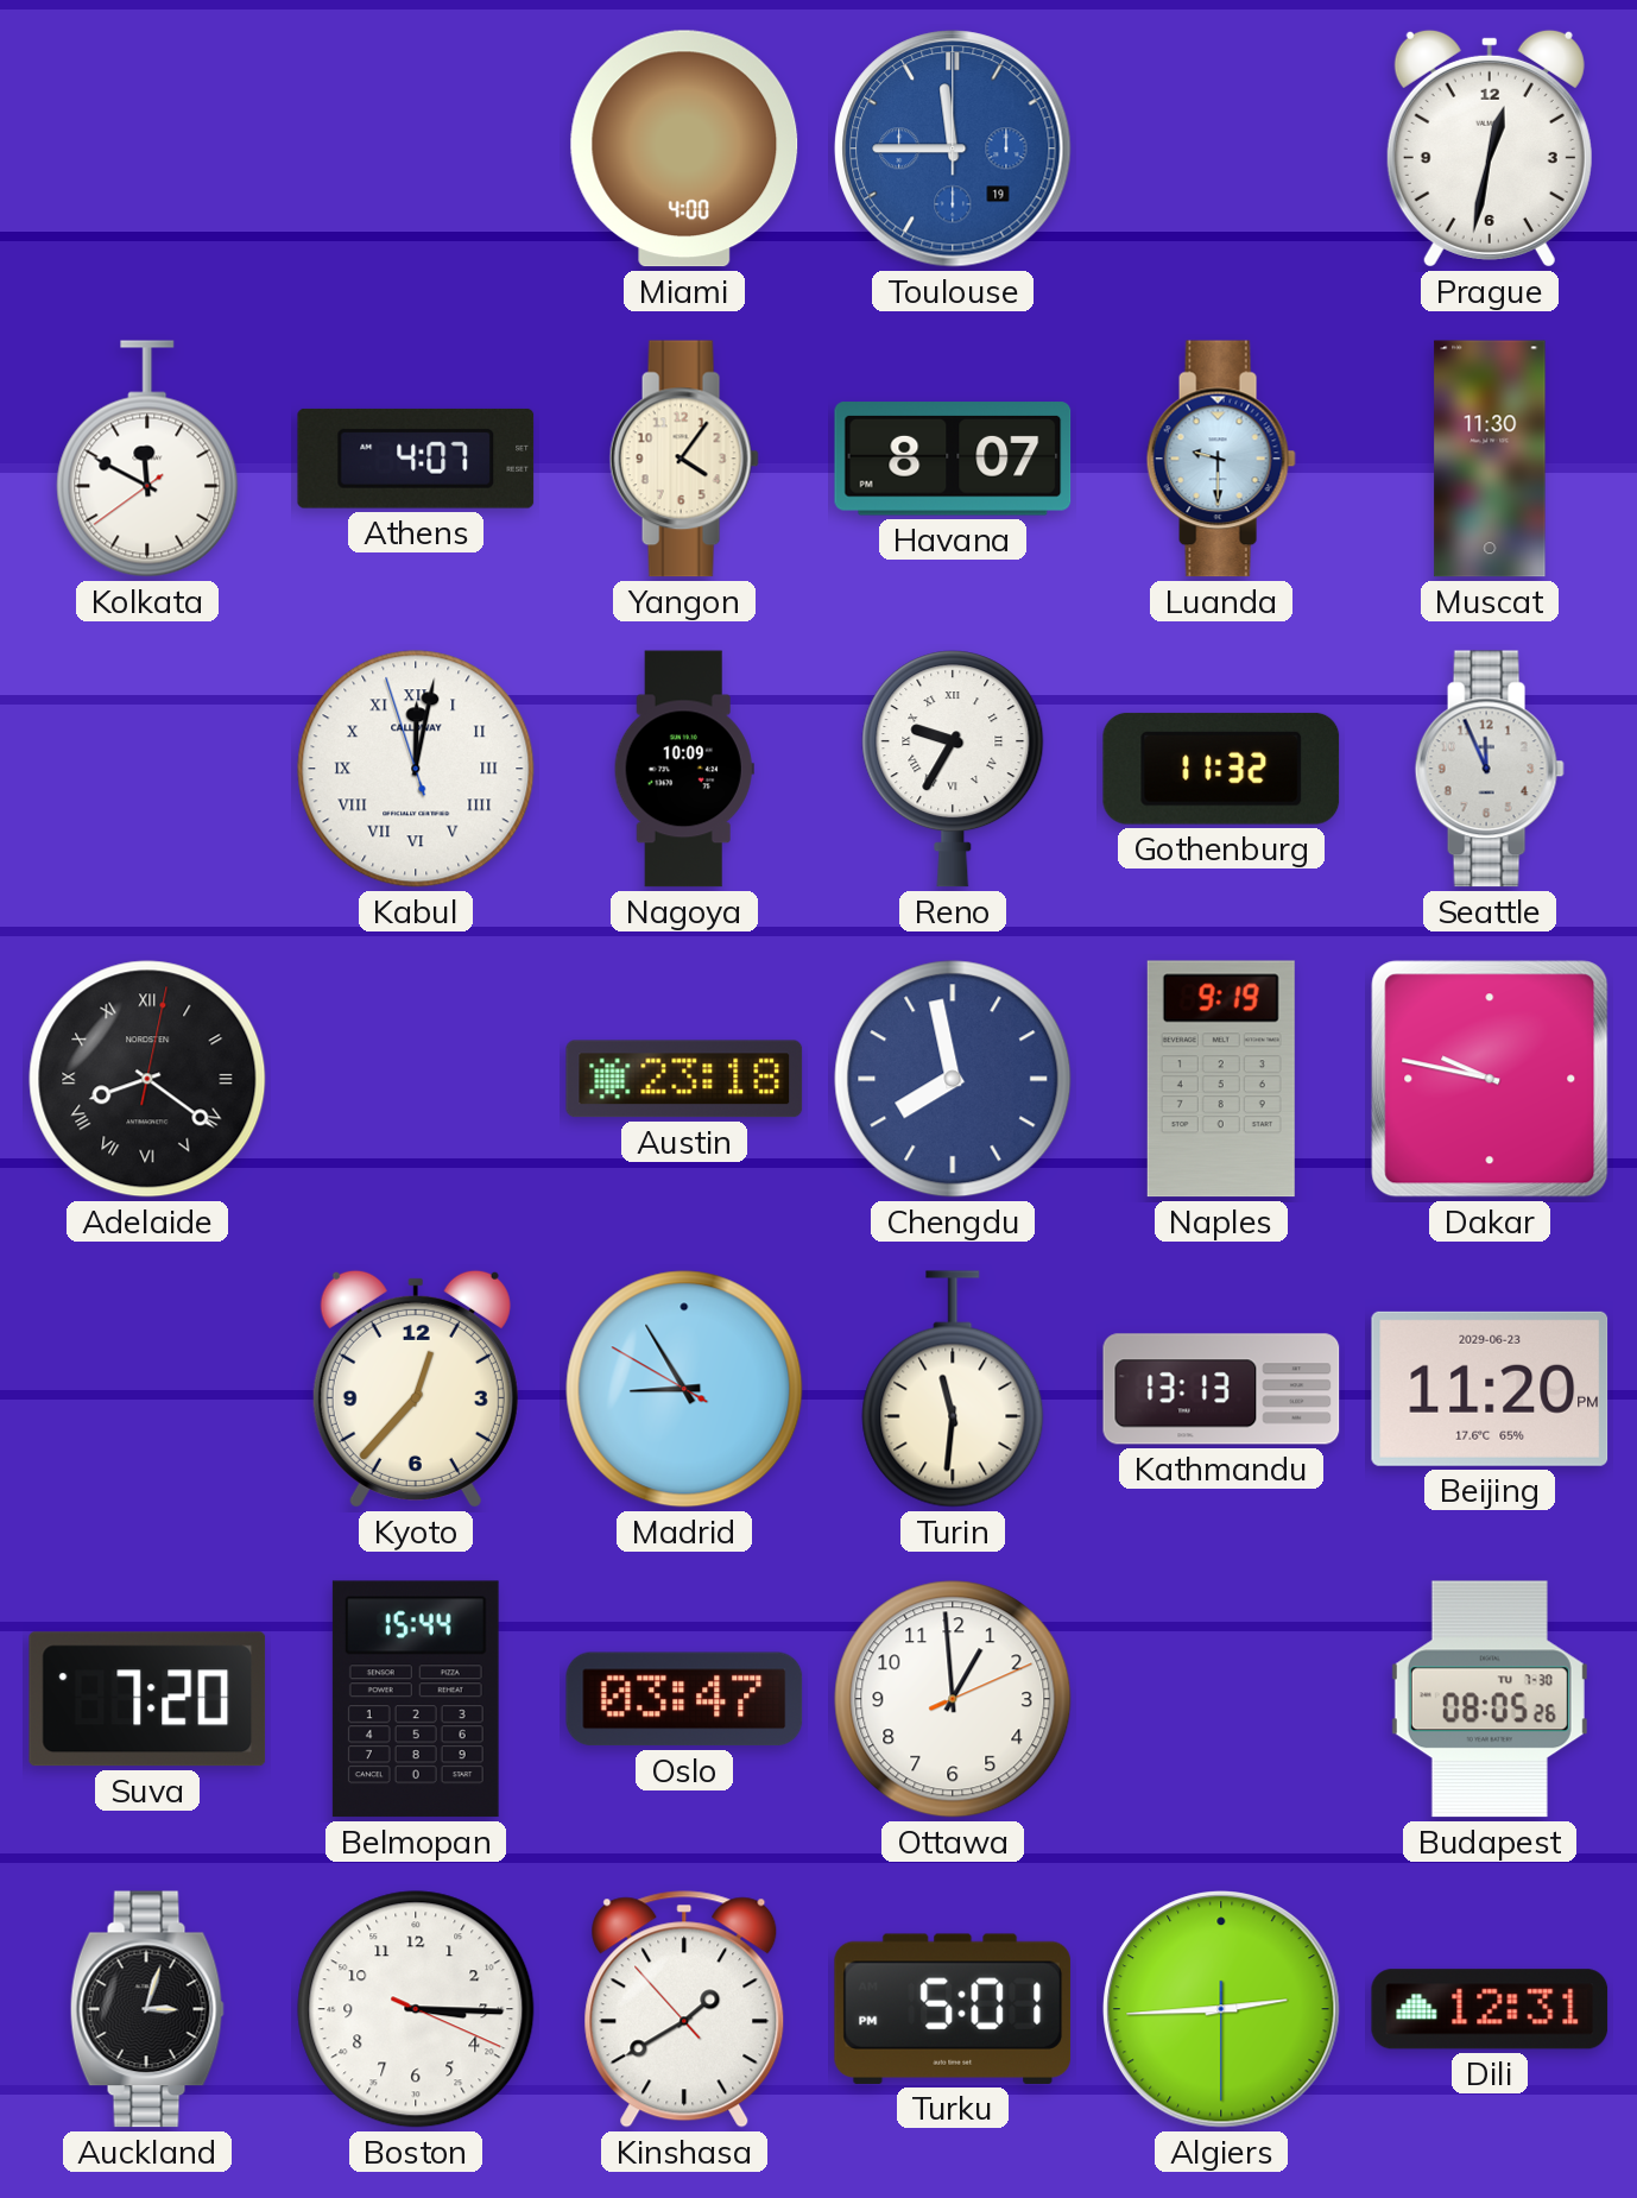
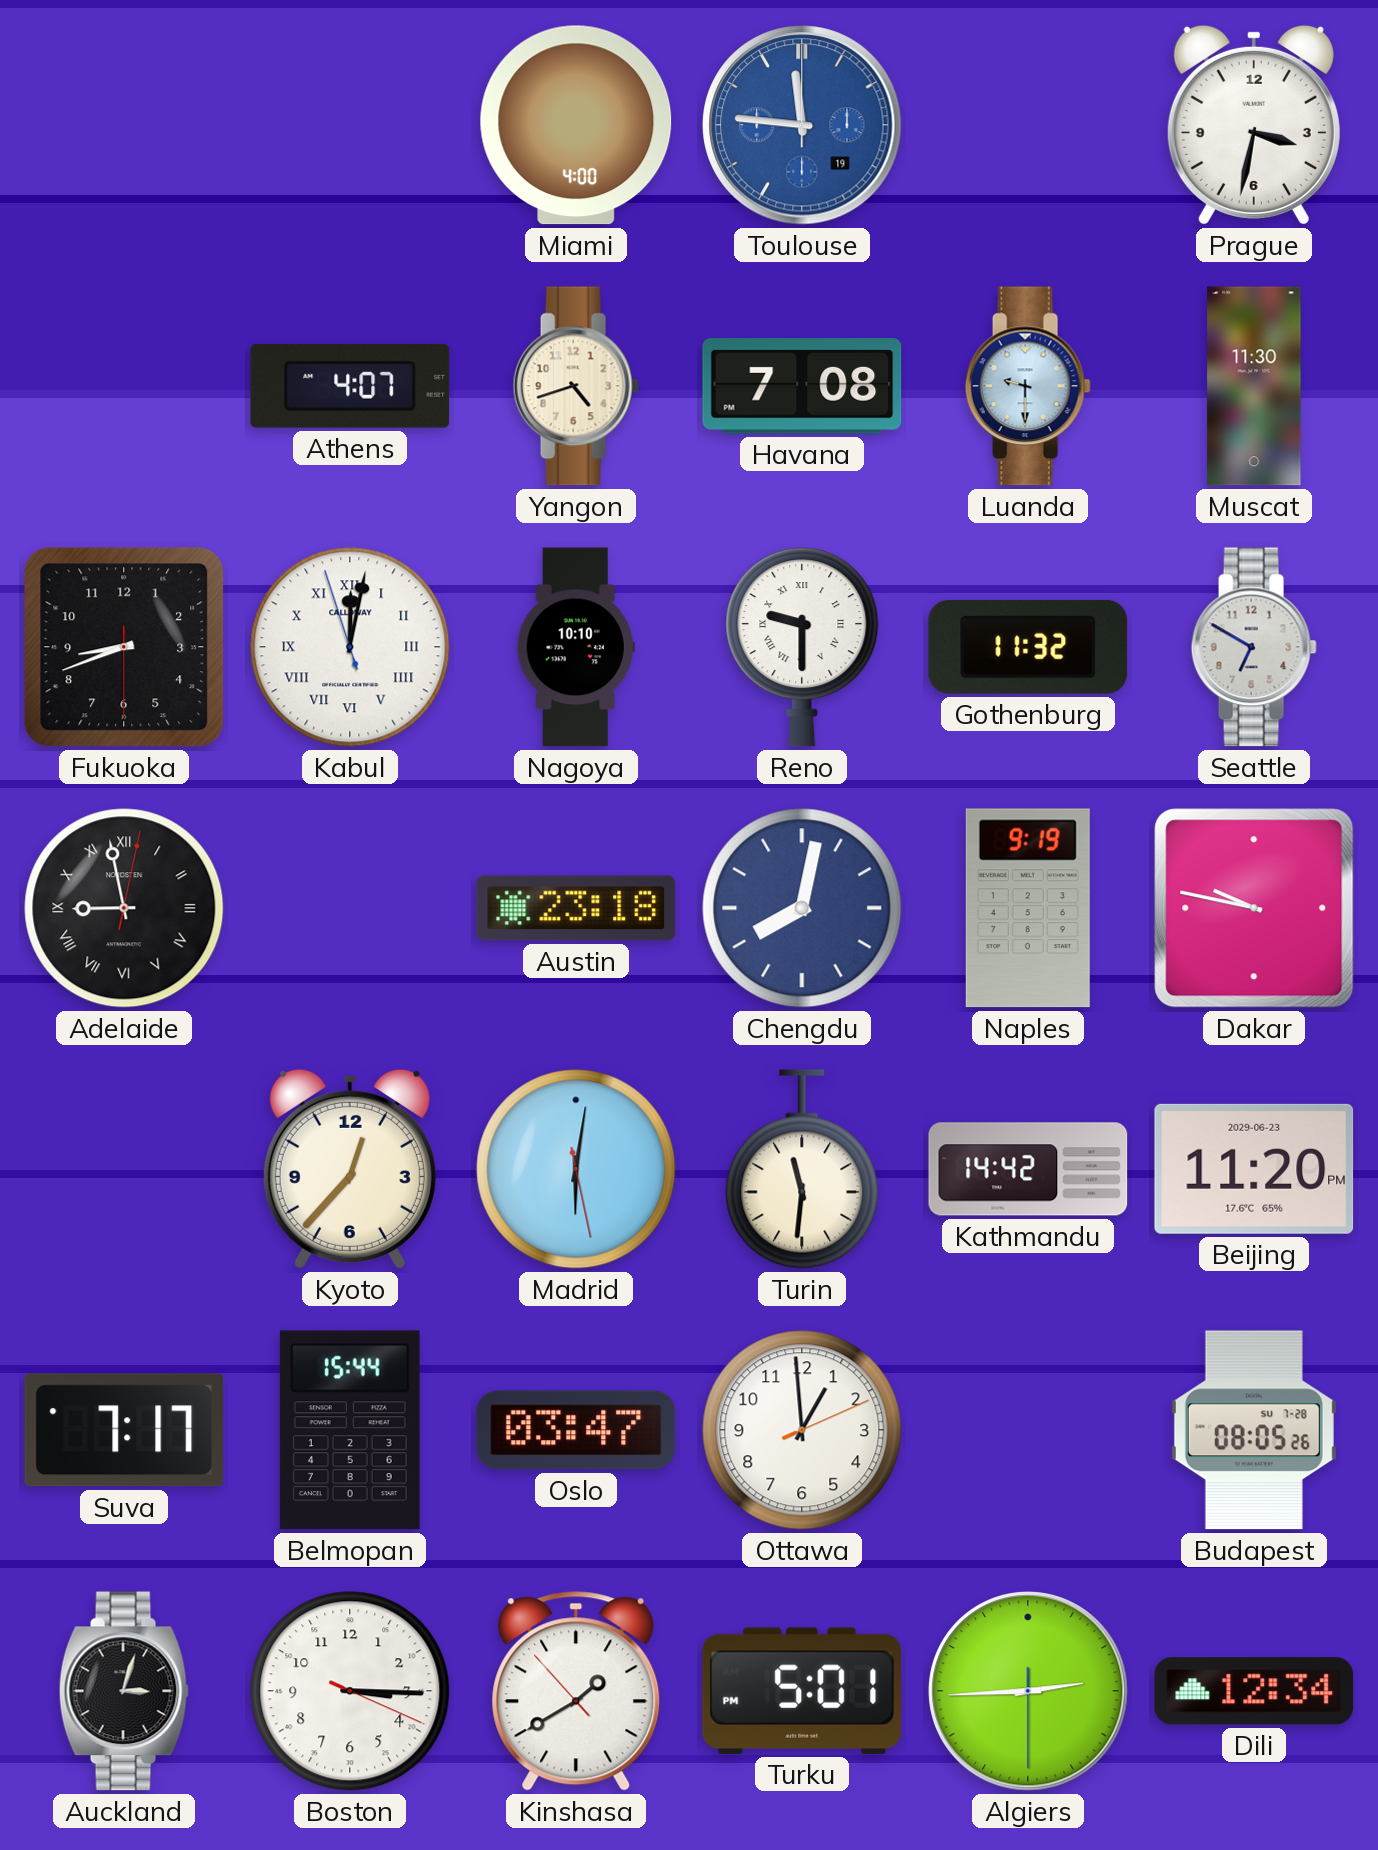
Toulouse: 11:45 -> 11:46
Prague: 12:32 -> 3:32
Kolkata: 11:49 -> none
Yangon: 4:06 -> 4:42
Havana: 8:07 -> 7:08
Fukuoka: none -> 8:41
Nagoya: 10:09 -> 10:10
Reno: 9:35 -> 9:30
Seattle: 11:56 -> 6:50
Adelaide: 8:21 -> 8:58
Chengdu: 7:58 -> 8:02
Madrid: 8:54 -> 6:01
Kathmandu: 13:13 -> 14:42
Suva: 7:20 -> 7:17
Budapest date: TU 7-30 -> SU 7-28
Dili: 12:31 -> 12:34
